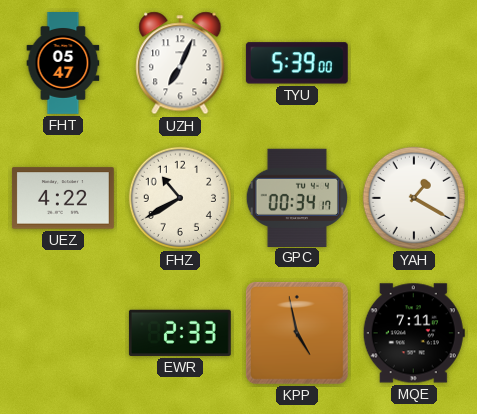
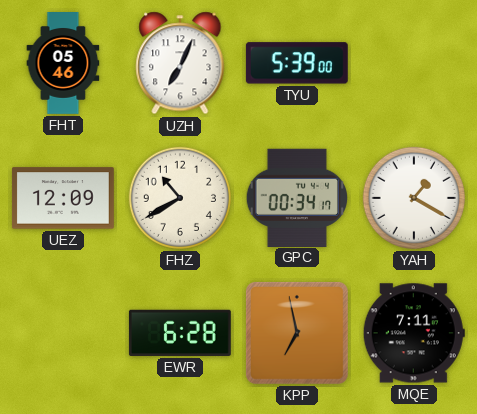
FHT: 05:47 -> 05:46
UEZ: 4:22 -> 12:09
EWR: 2:33 -> 6:28
KPP: 4:58 -> 6:58
